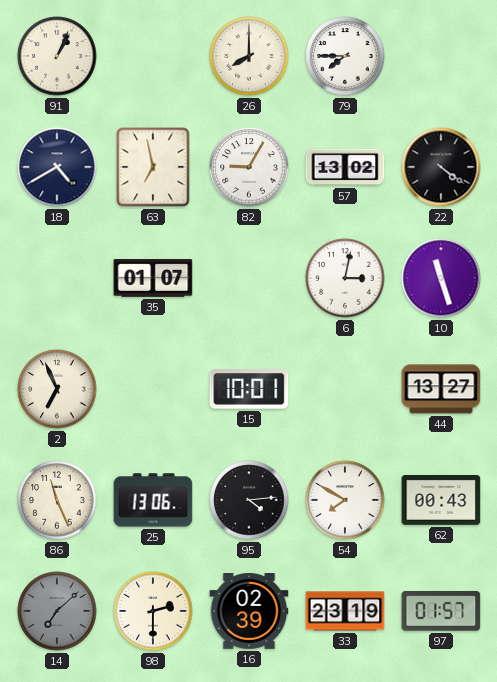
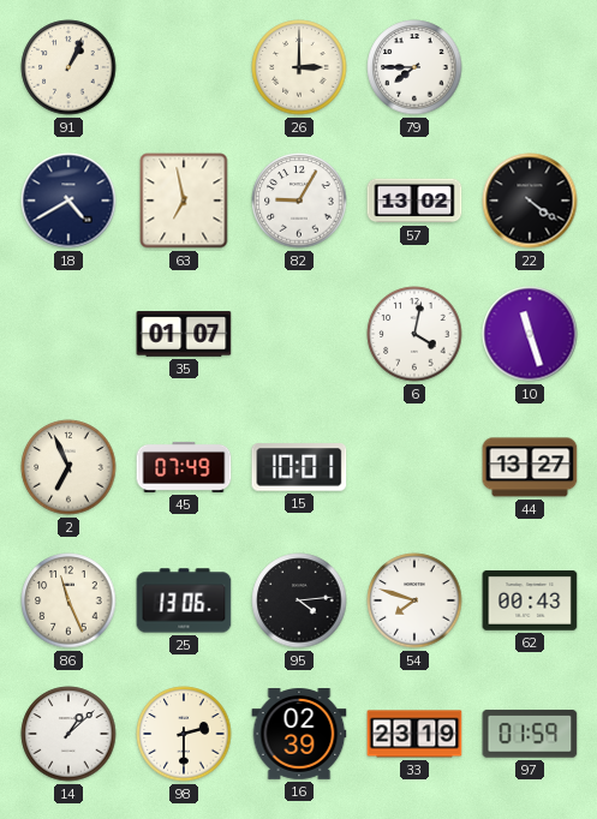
26: 8:00 -> 3:00
6: 3:02 -> 4:02
45: none -> 07:49
54: 7:50 -> 7:48
14: 7:08 -> 1:08
14 dial: grey -> white
97: 01:57 -> 01:59
